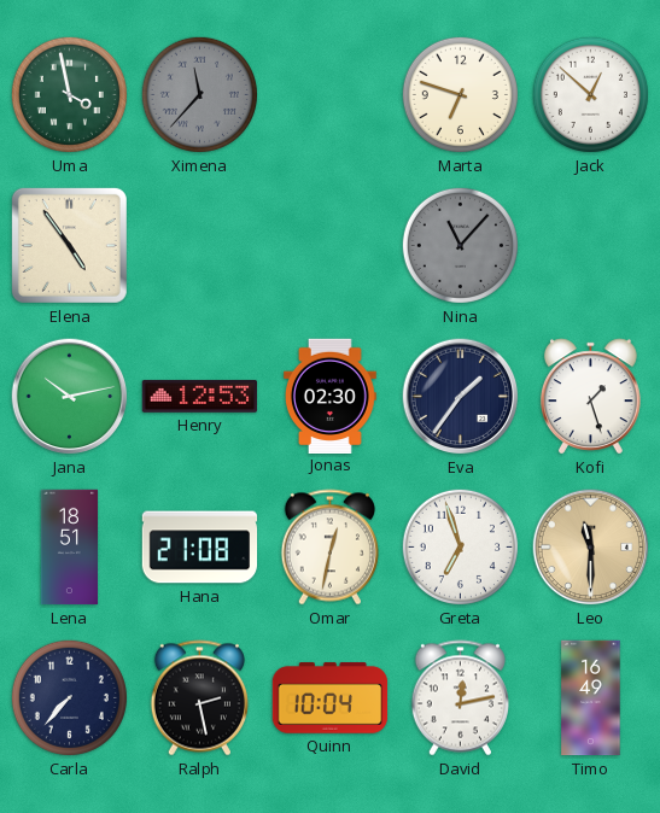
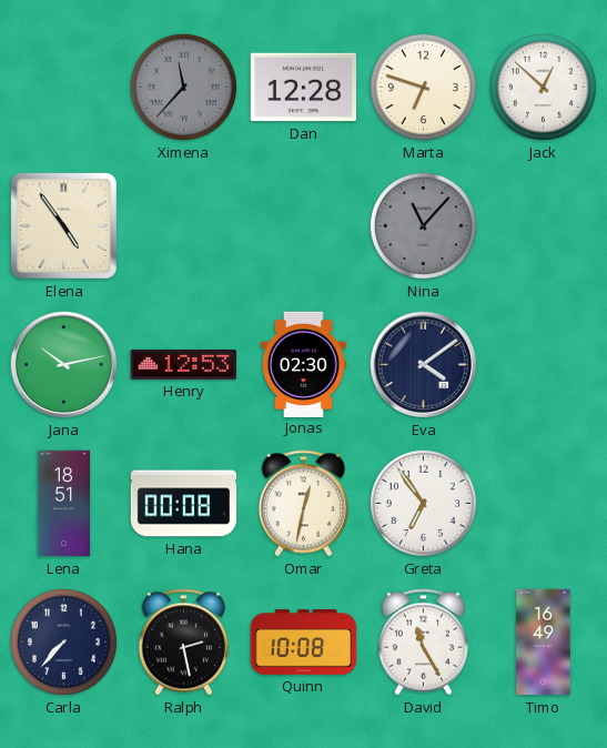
Uma: 3:58 -> none
Dan: none -> 12:28
Eva: 1:36 -> 4:09
Kofi: 1:27 -> none
Hana: 21:08 -> 00:08
Greta: 6:57 -> 6:54
Leo: 11:30 -> none
Quinn: 10:04 -> 10:08
David: 12:13 -> 11:25
